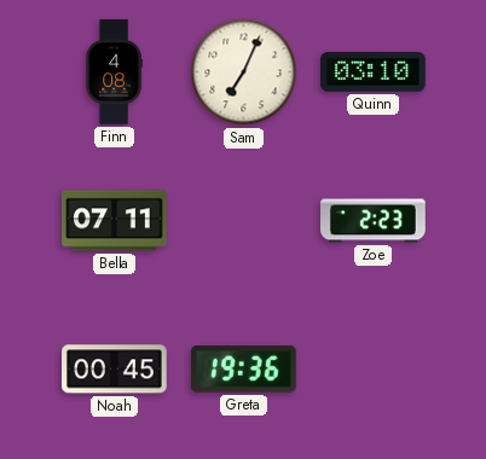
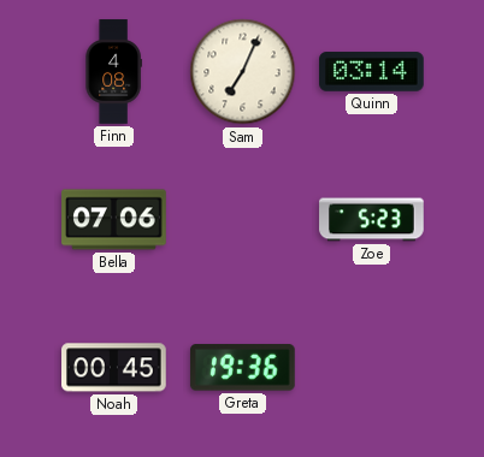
Quinn: 03:10 -> 03:14
Bella: 07:11 -> 07:06
Zoe: 2:23 -> 5:23
